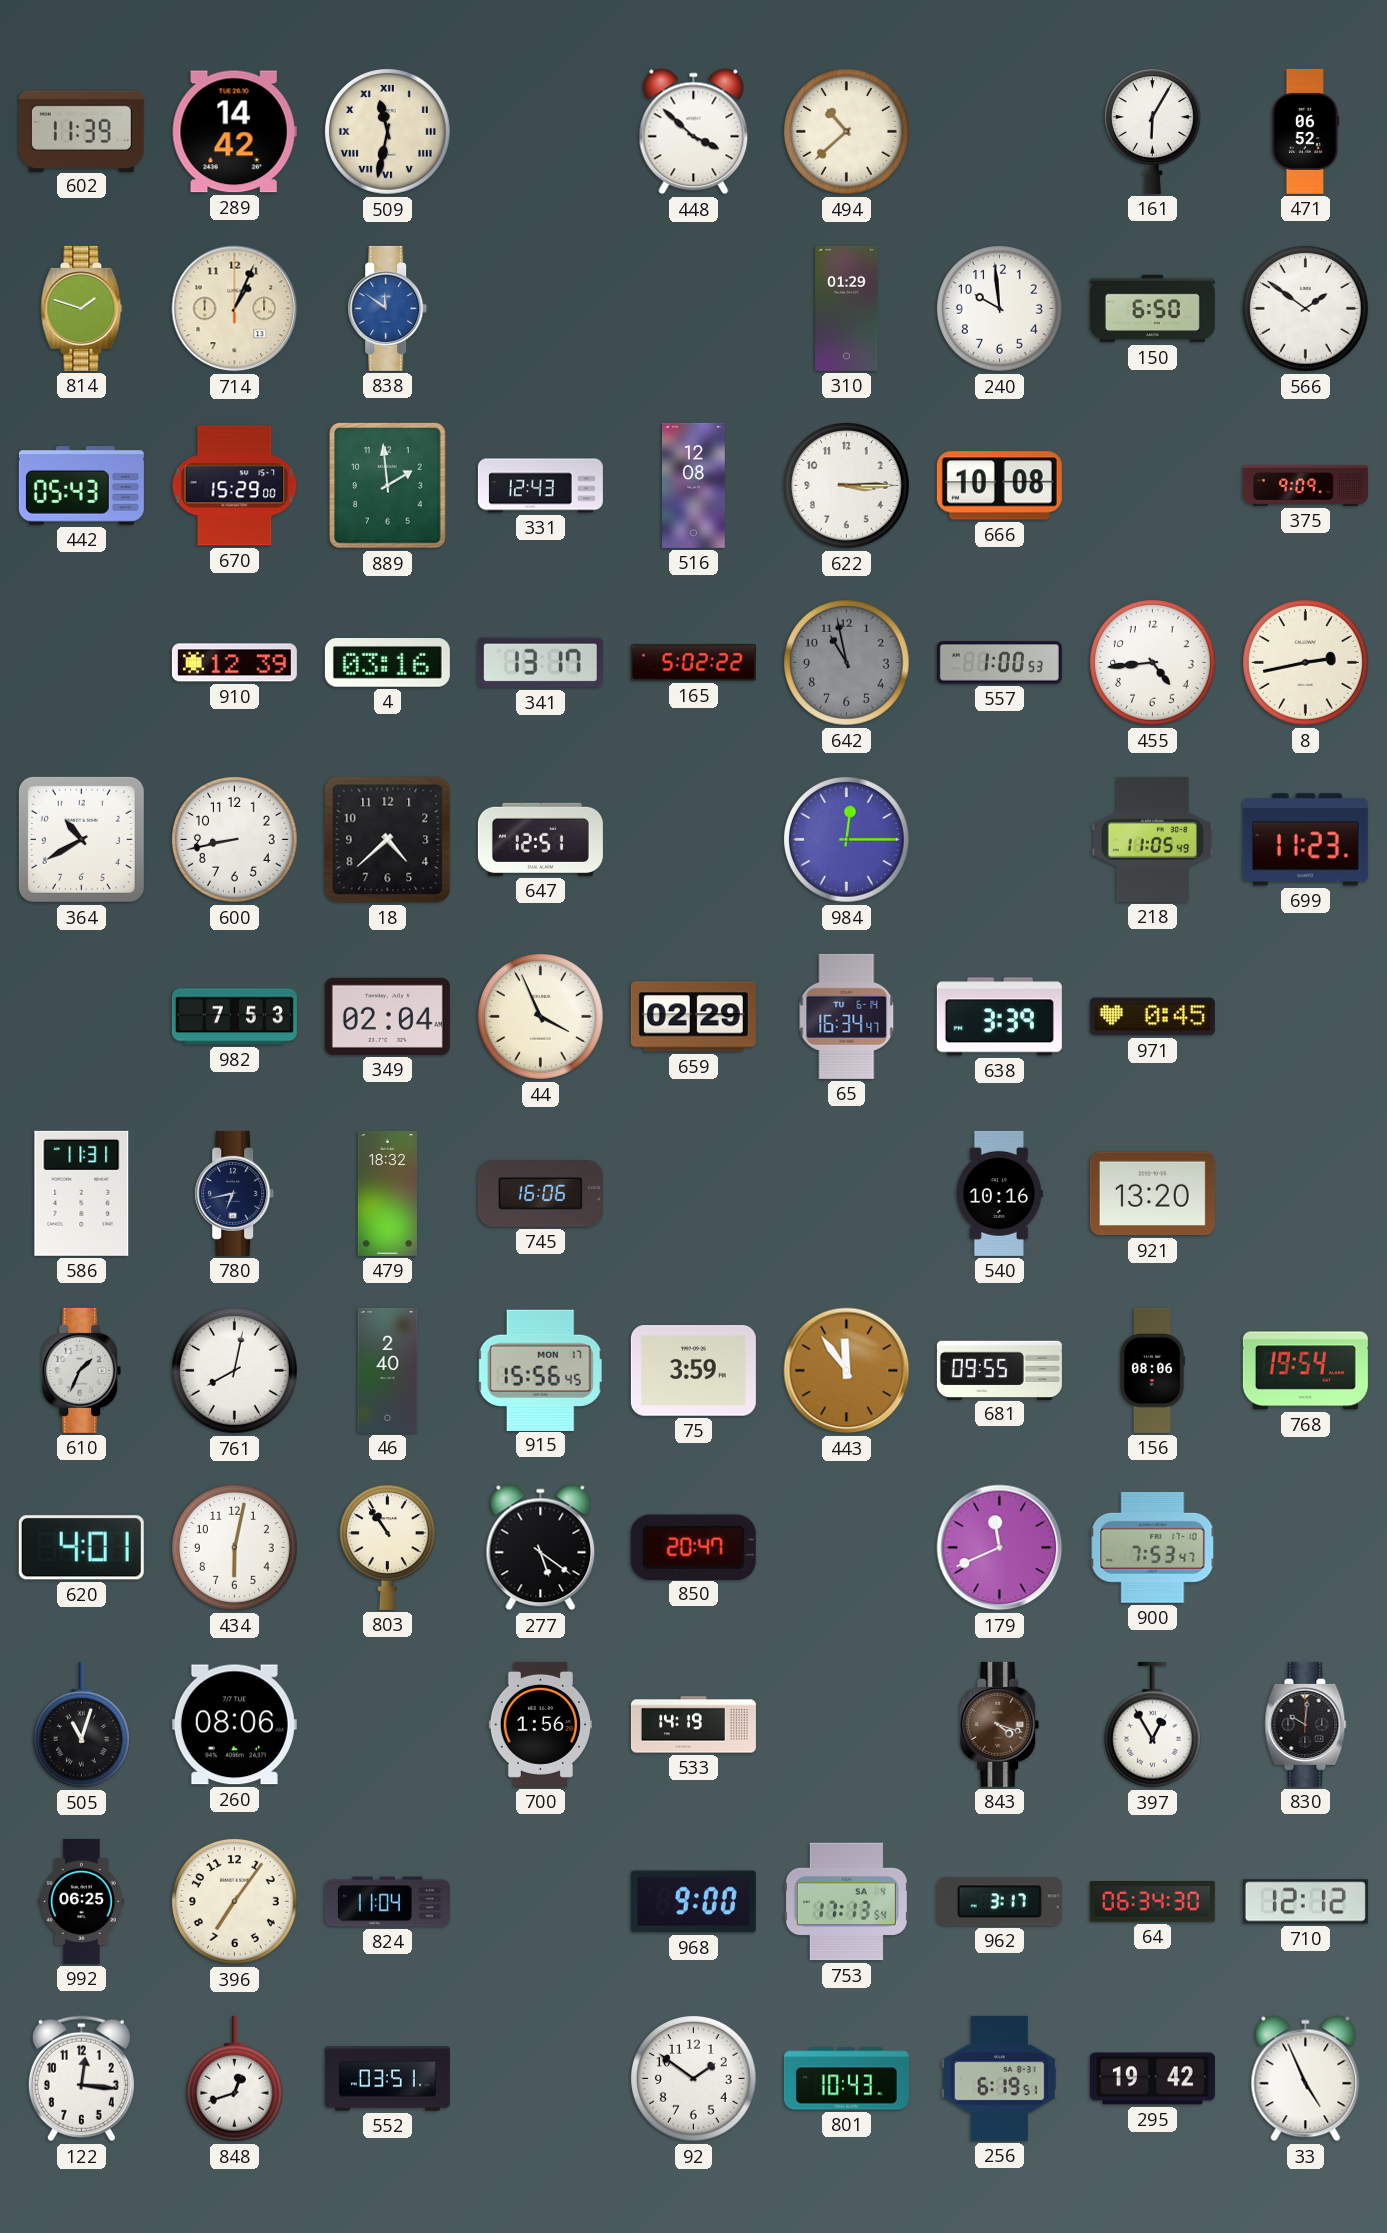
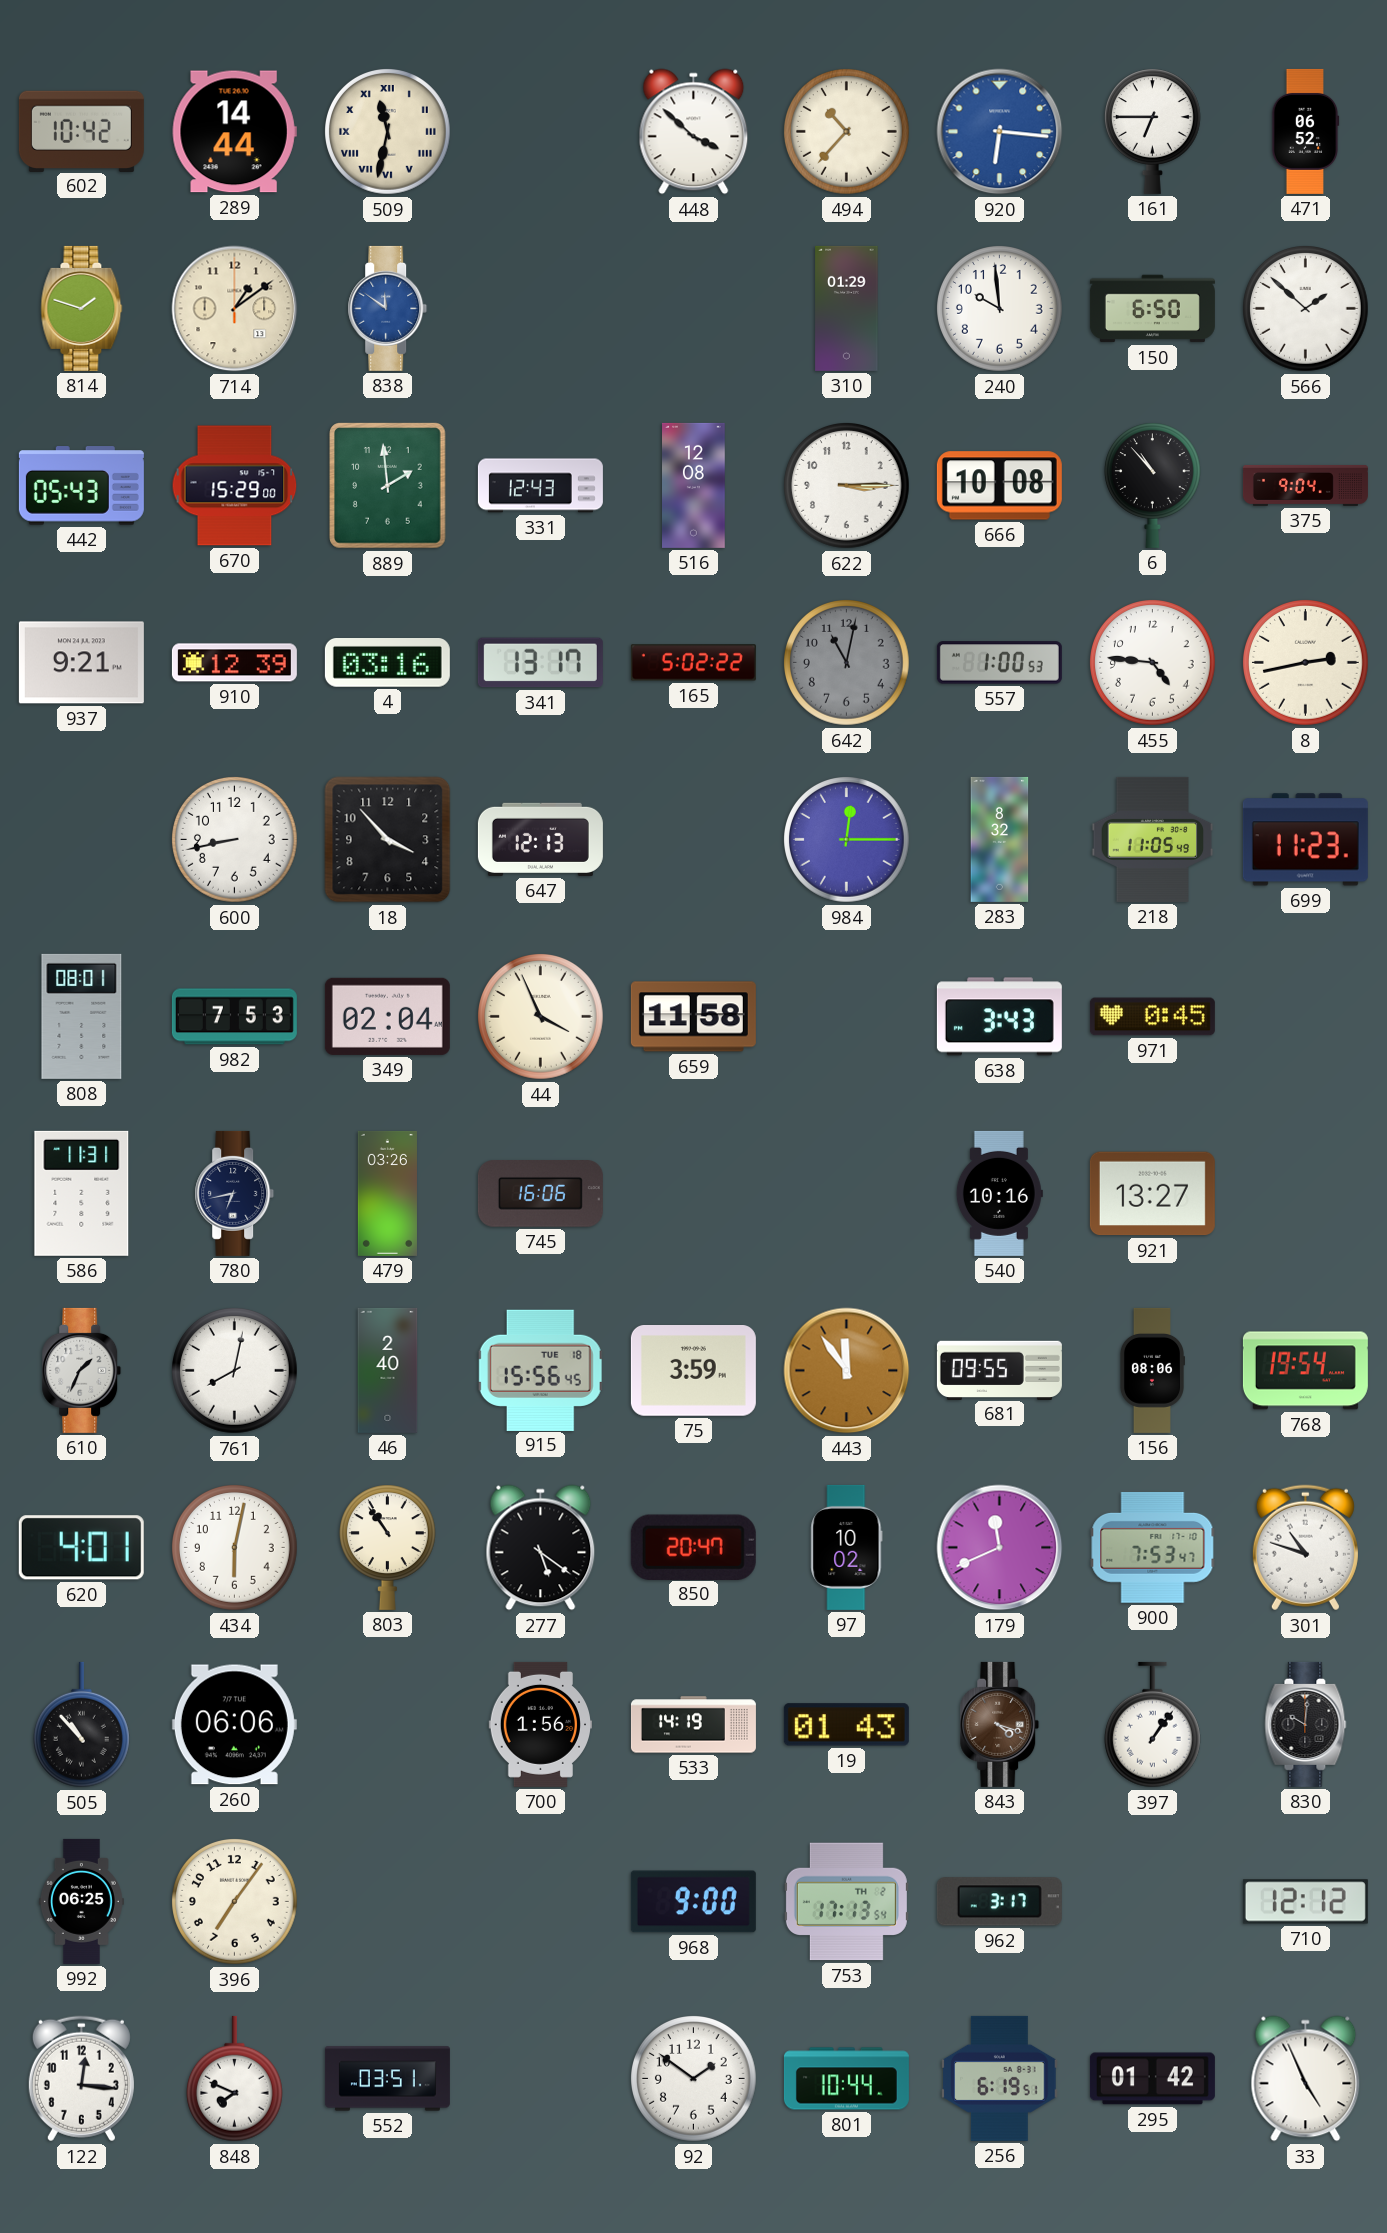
602: 11:39 -> 10:42
289: 14:42 -> 14:44
494: 10:38 -> 10:37
920: none -> 6:16
161: 6:05 -> 6:45
714: 1:04 -> 1:09
566: 1:51 -> 1:52
6: none -> 10:53
375: 9:09 -> 9:04
937: none -> 9:21
642: 10:58 -> 11:02
455: 4:44 -> 4:46
364: 10:40 -> none
18: 4:38 -> 3:53
647: 12:51 -> 12:13
283: none -> 8:32
808: none -> 08:01
659: 02:29 -> 11:58
65: 16:34 -> none
638: 3:39 -> 3:43
479: 18:32 -> 03:26
921: 13:20 -> 13:27
915 date: MON 17 -> TUE 18
97: none -> 10:02
301: none -> 10:48
505: 11:03 -> 10:53
260: 08:06 -> 06:06
19: none -> 01:43
397: 12:55 -> 1:06
824: 11:04 -> none
753 date: SA 4 -> TH 2
64: 06:34 -> none
848: 12:42 -> 7:49
801: 10:43 -> 10:44
295: 19:42 -> 01:42
